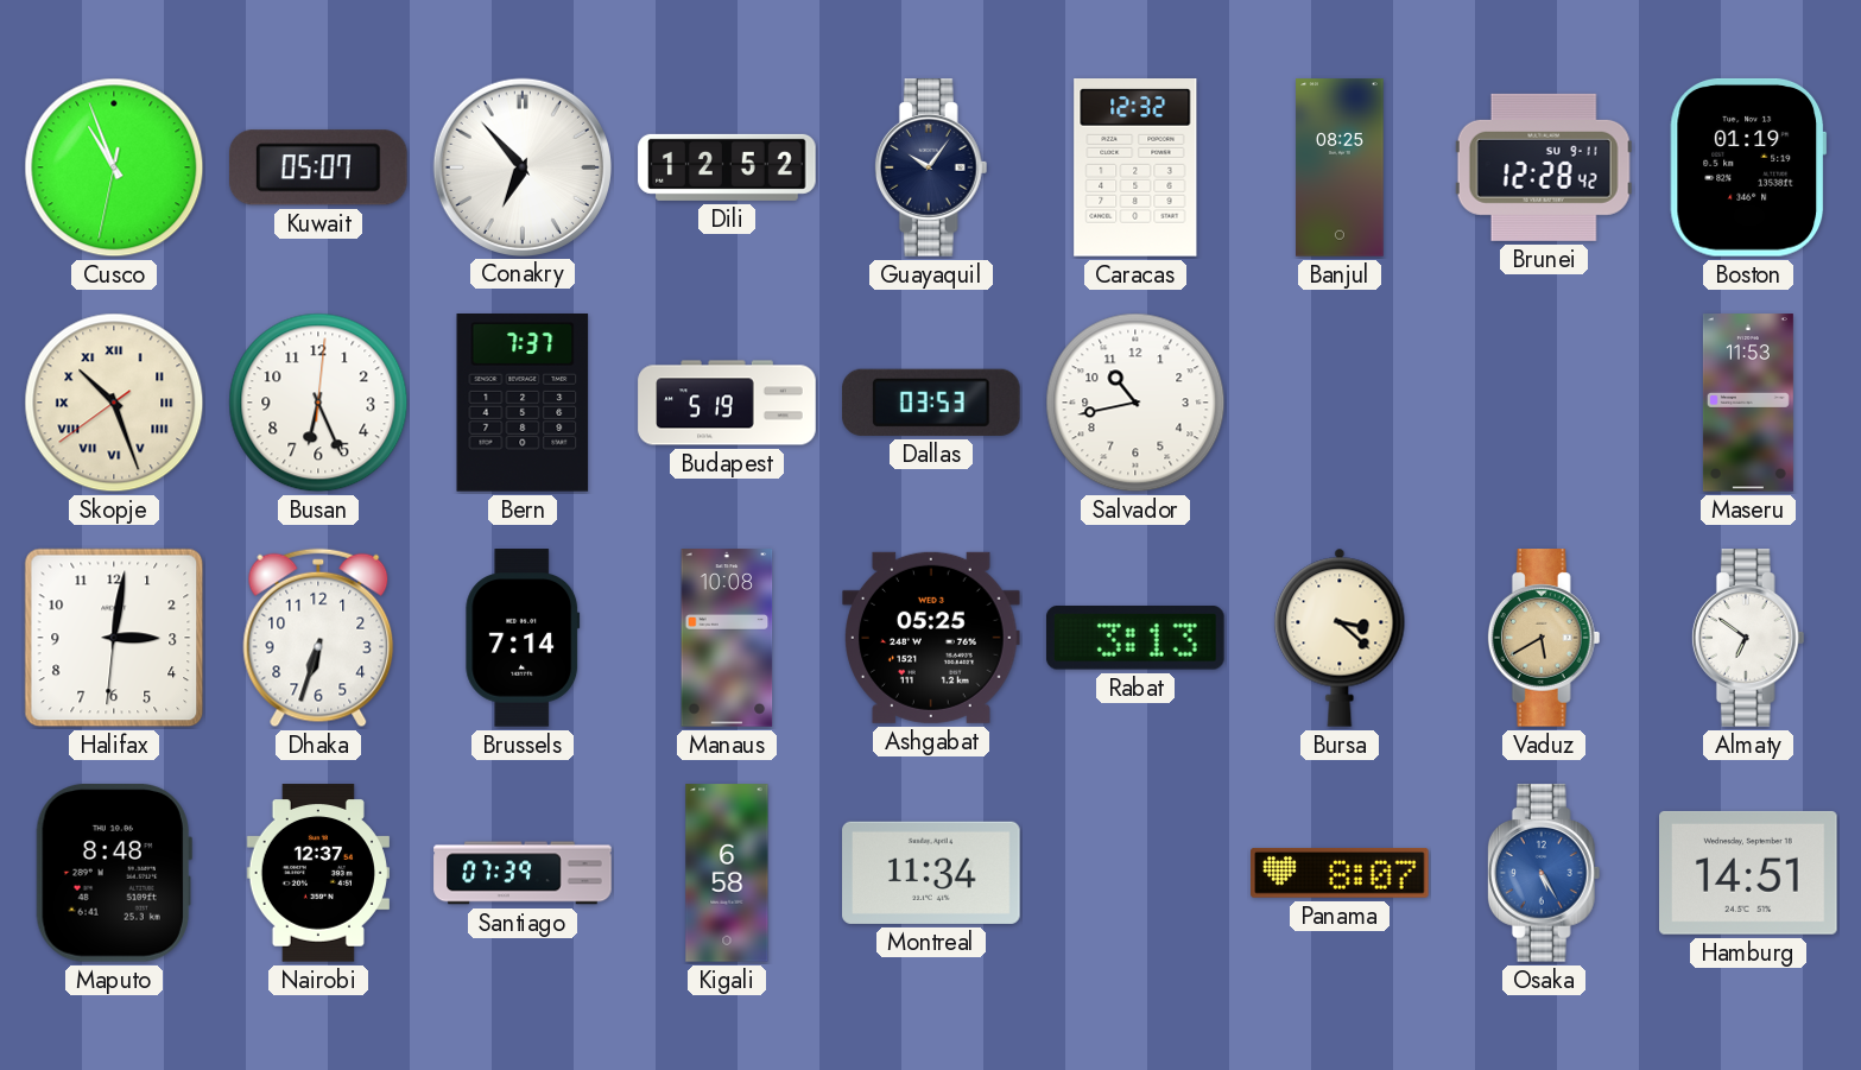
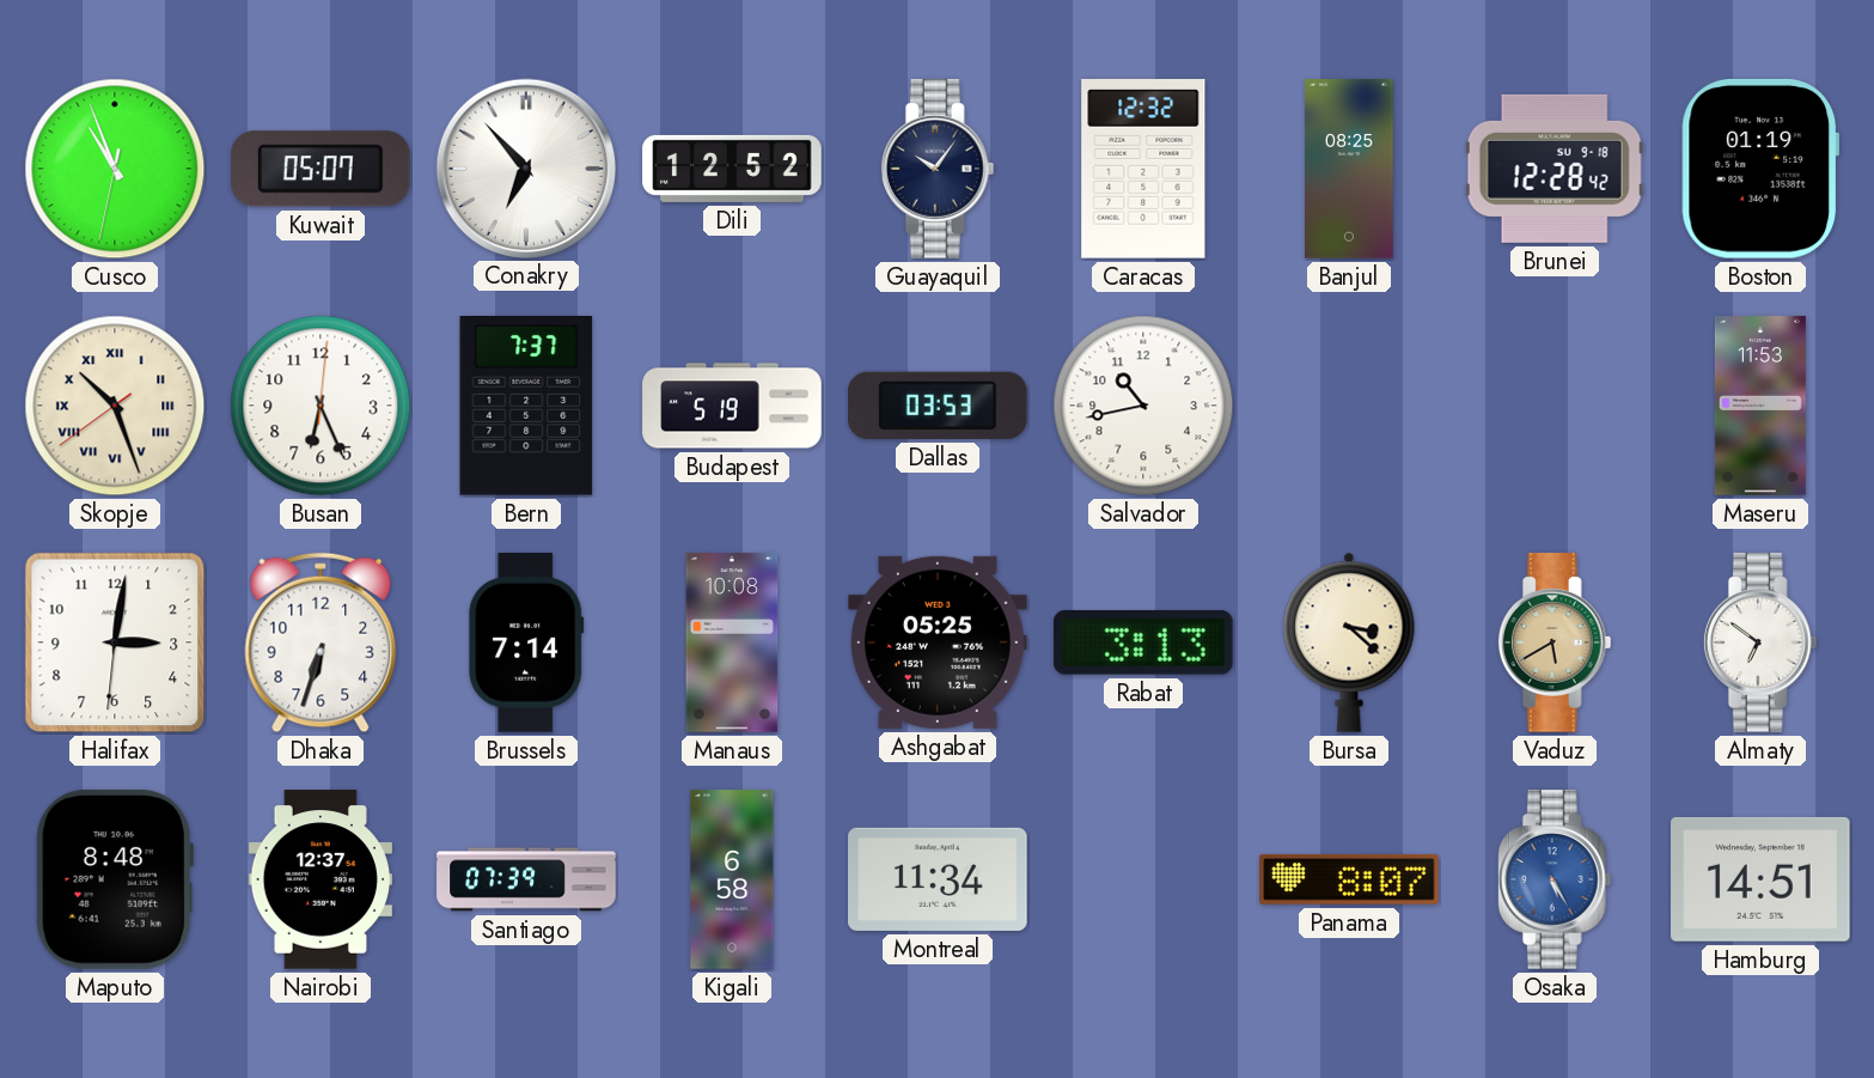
Brunei date: SU 9-11 -> SU 9-18
